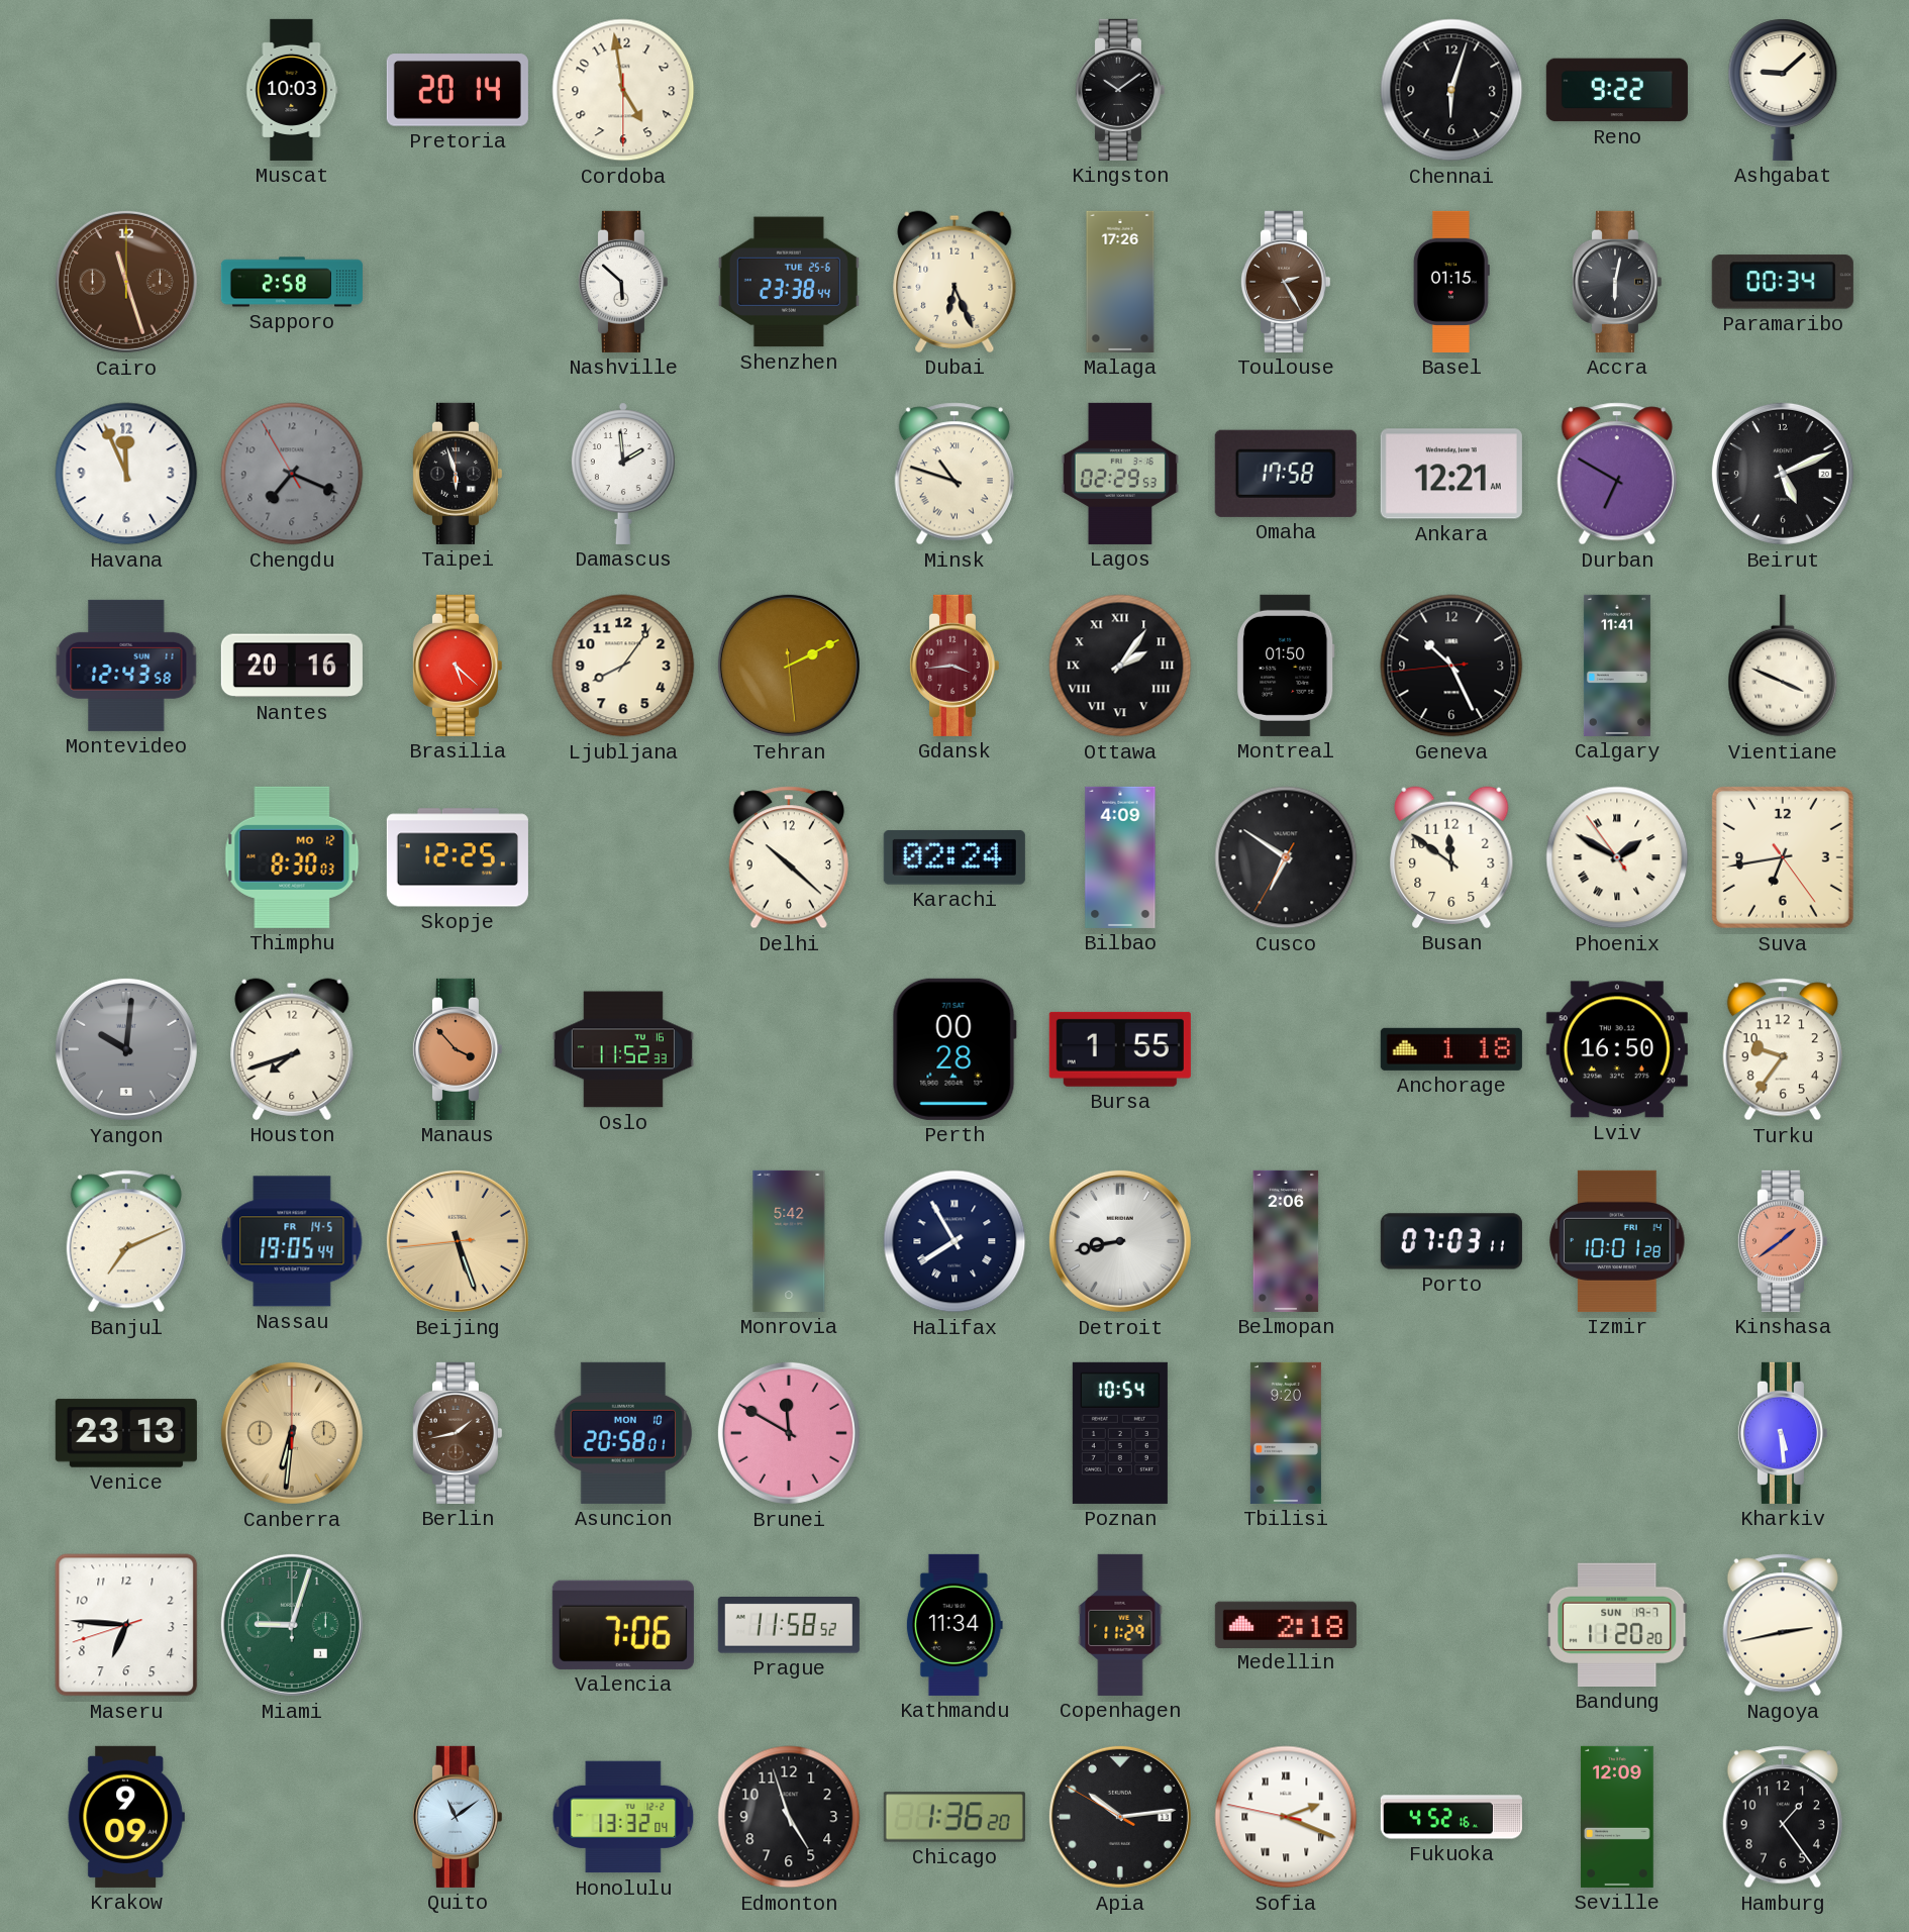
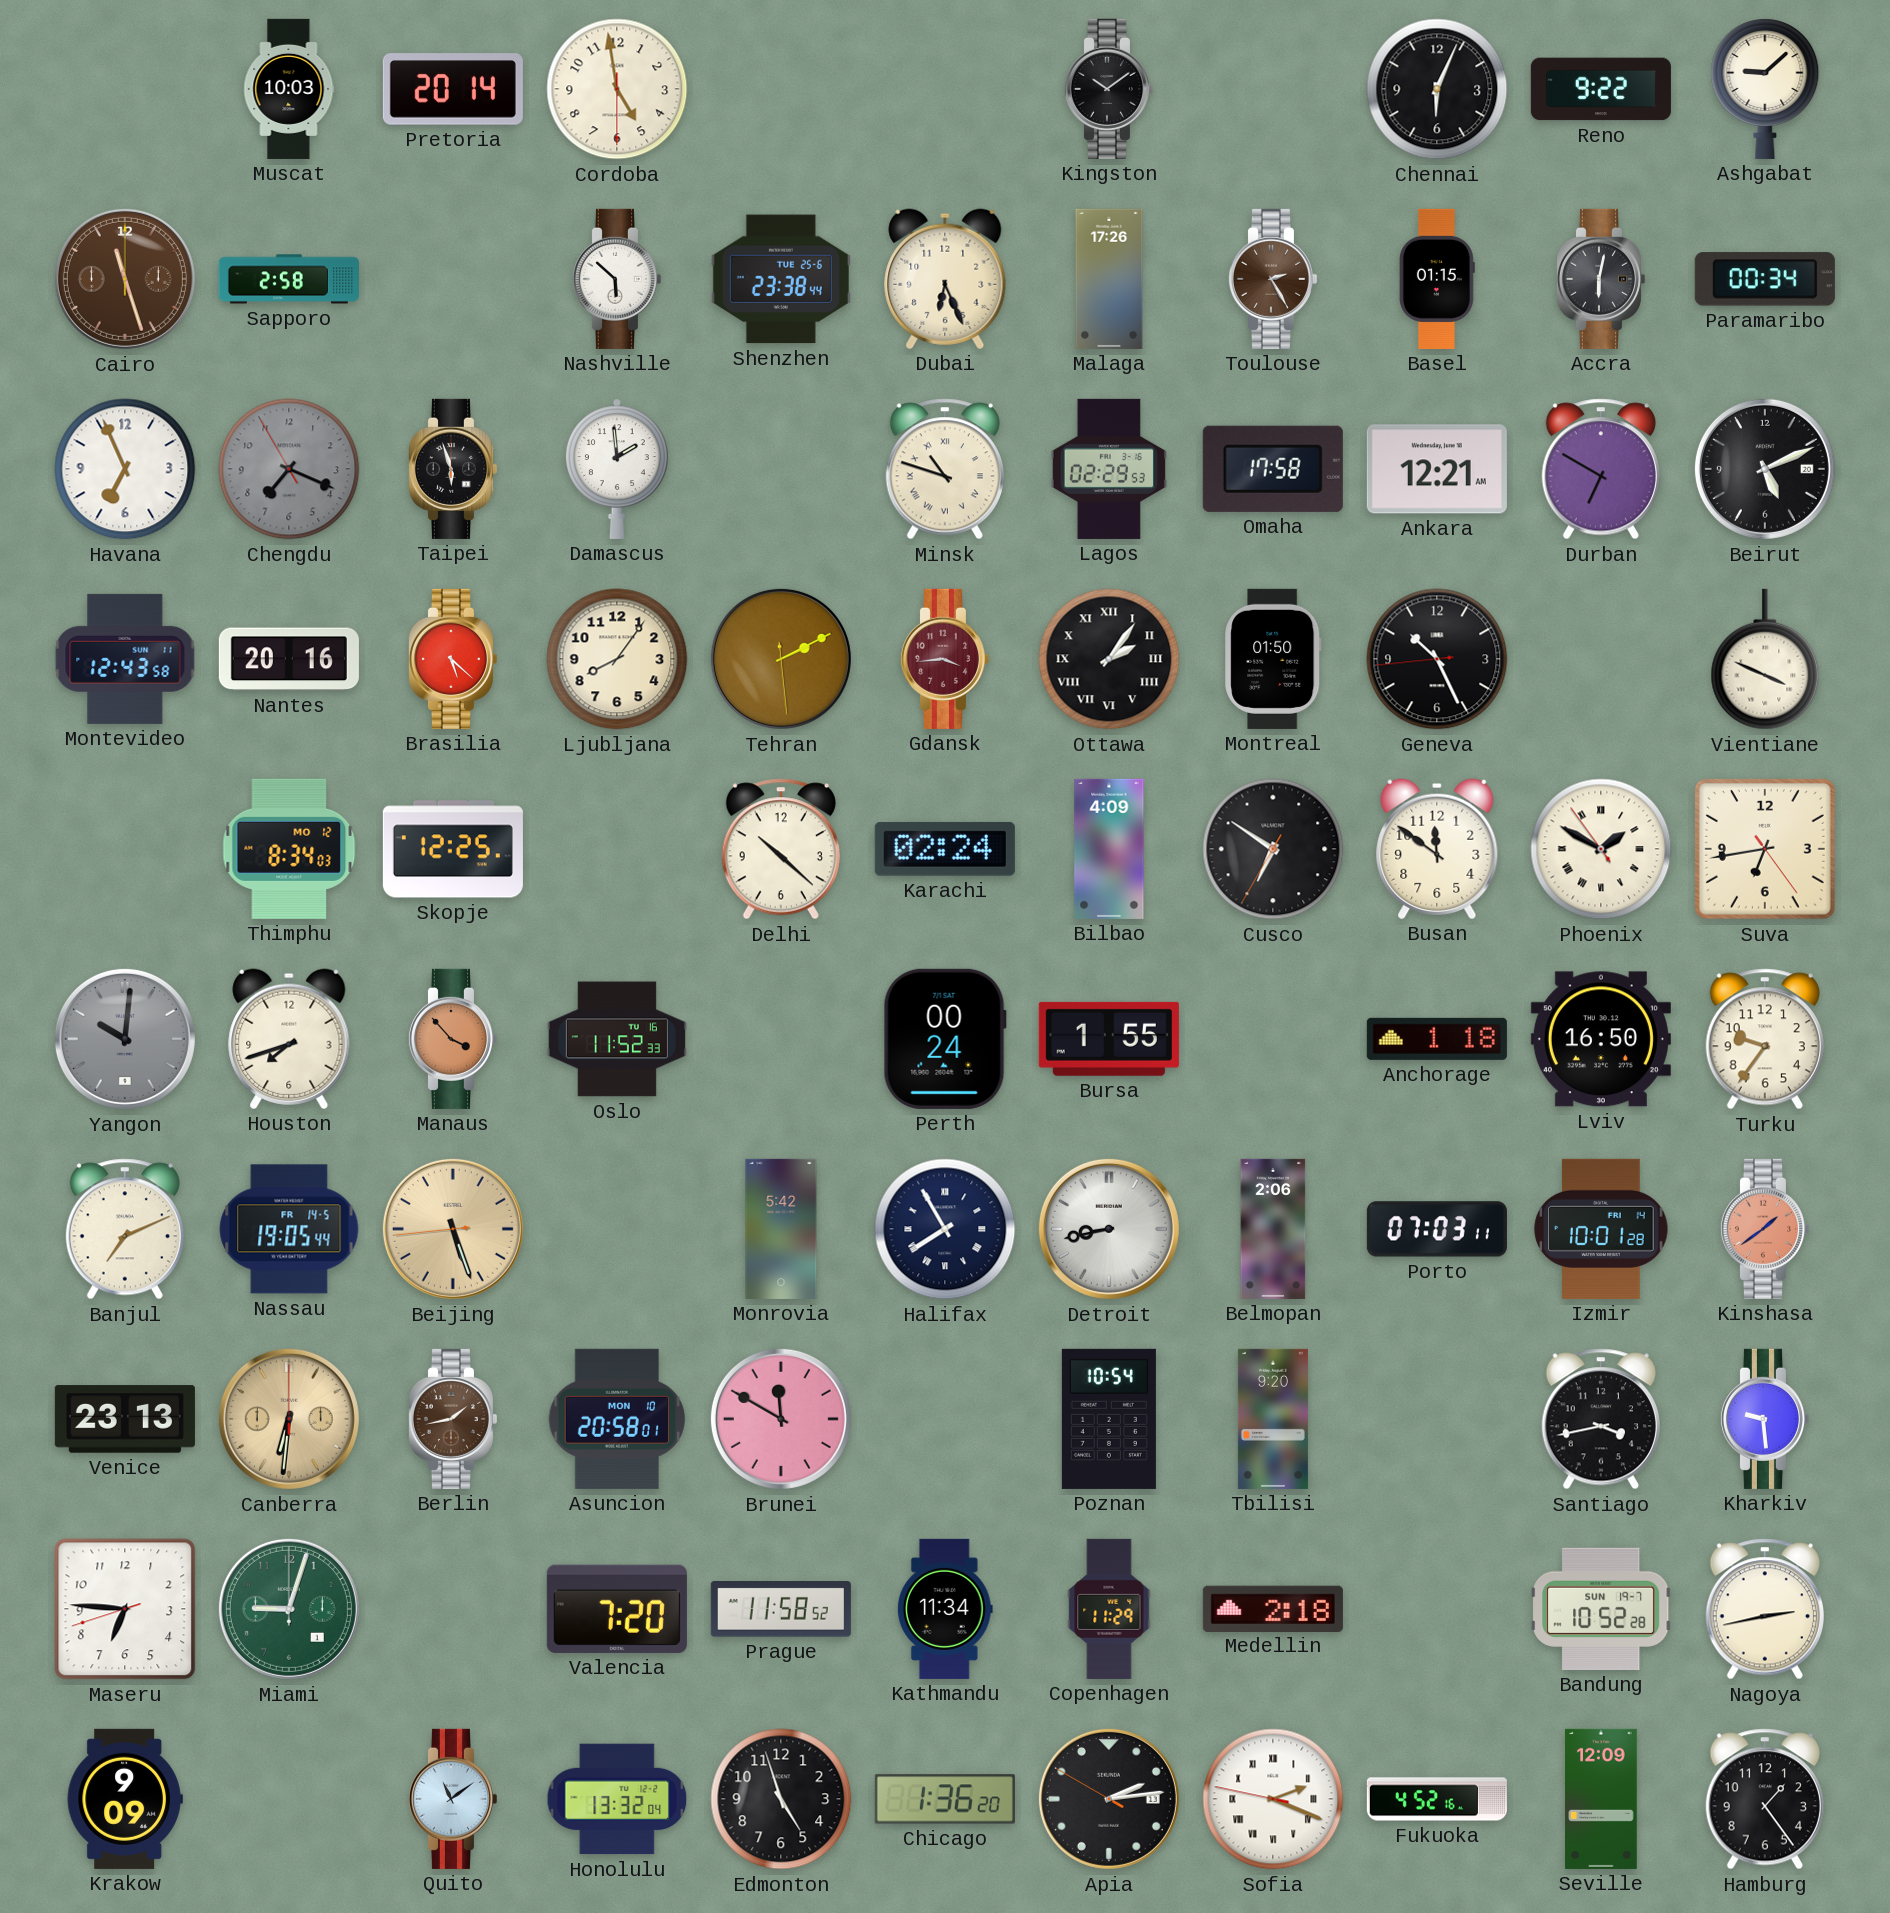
Chennai: 6:03 -> 6:04
Havana: 11:56 -> 6:56
Calgary: 11:41 -> none
Thimphu: 8:30 -> 8:34
Perth: 00:28 -> 00:24
Santiago: none -> 3:43
Kharkiv: 5:29 -> 9:29
Valencia: 7:06 -> 7:20
Bandung: 11:20 -> 10:52
Apia: 10:13 -> 2:13
